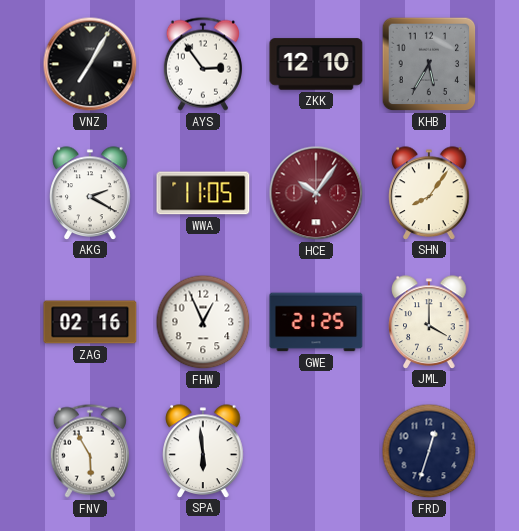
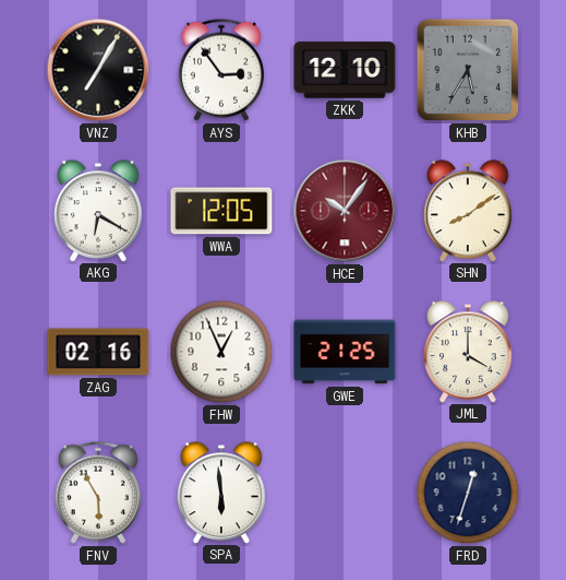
AKG: 2:20 -> 6:20
WWA: 11:05 -> 12:05
SHN: 8:06 -> 8:09
